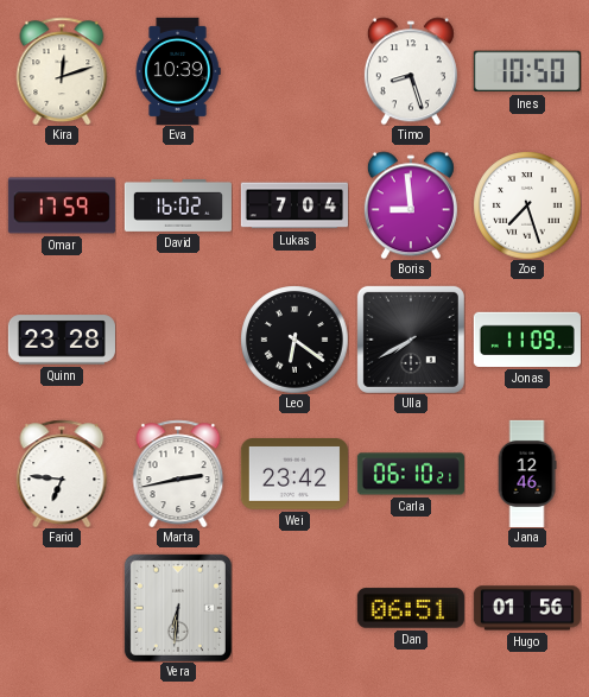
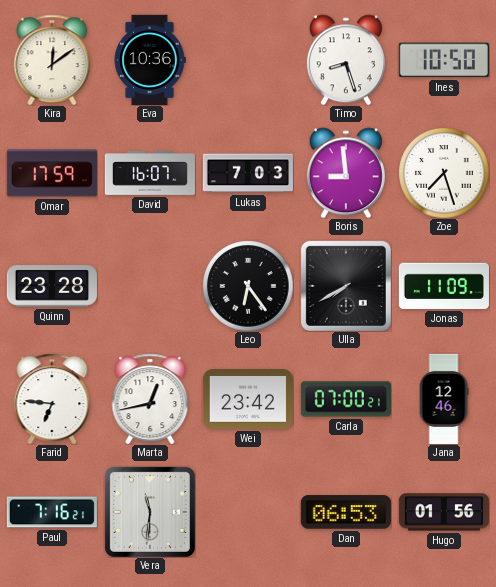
Kira: 12:12 -> 12:09
Eva: 10:39 -> 10:36
David: 16:02 -> 16:07
Lukas: 7:04 -> 7:03
Leo: 6:21 -> 6:24
Marta: 2:43 -> 12:43
Carla: 06:10 -> 07:00
Paul: none -> 7:16
Vera: 6:31 -> 11:31
Dan: 06:51 -> 06:53
